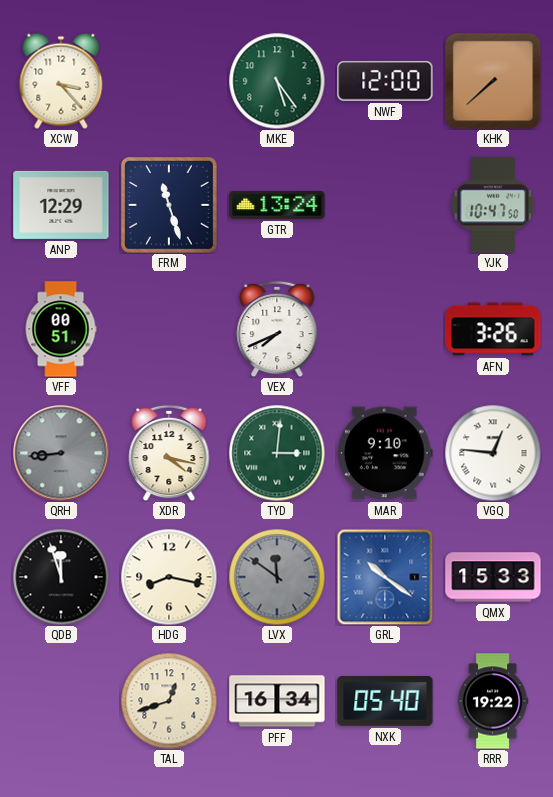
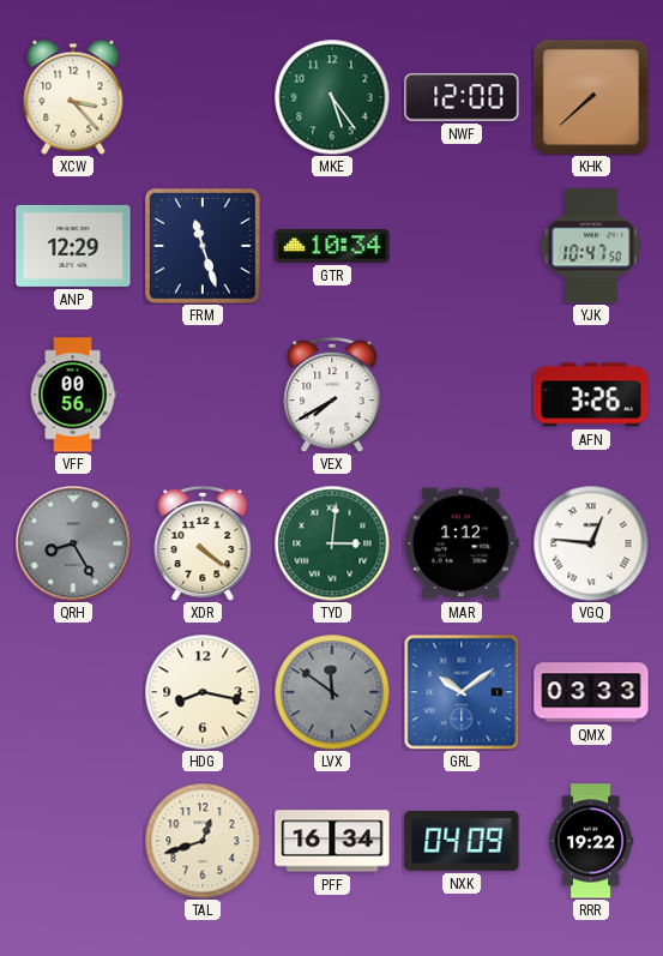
GTR: 13:24 -> 10:34
VFF: 00:51 -> 00:56
VEX: 7:41 -> 7:40
QRH: 8:44 -> 8:25
XDR: 4:17 -> 4:21
MAR: 9:10 -> 1:12
QDB: 11:57 -> none
GRL: 10:21 -> 10:09
QMX: 15:33 -> 03:33
NXK: 05:40 -> 04:09
